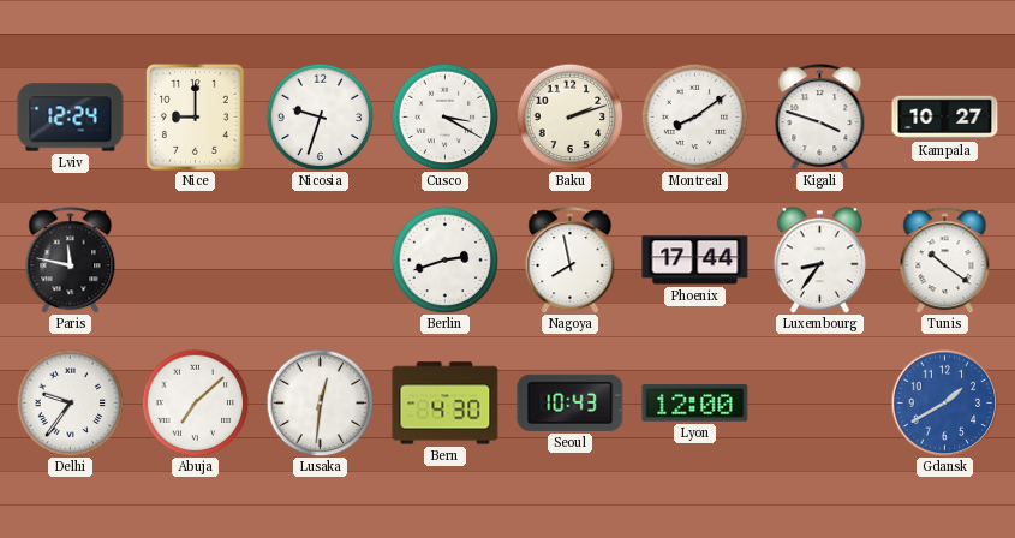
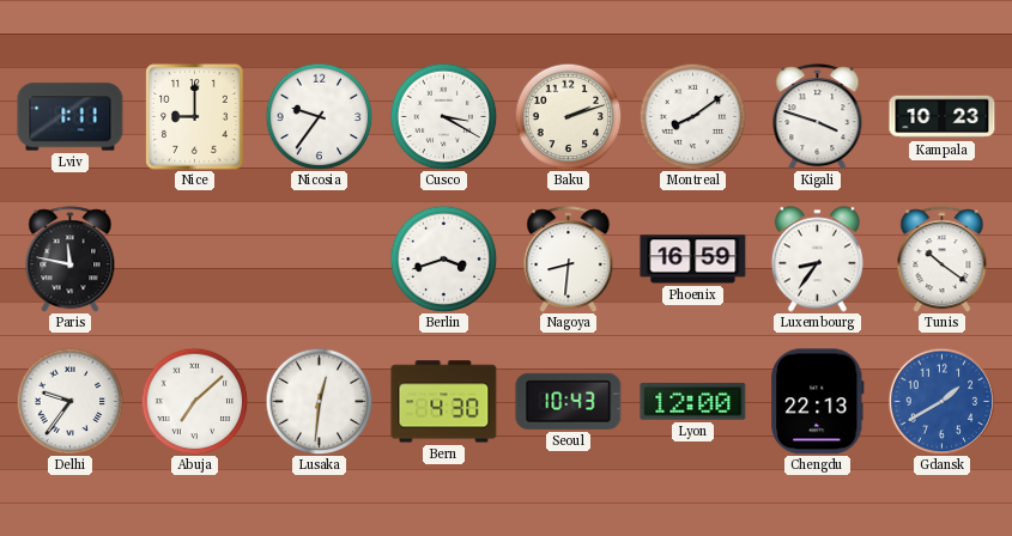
Lviv: 12:24 -> 1:11
Nicosia: 9:33 -> 9:36
Kampala: 10:27 -> 10:23
Berlin: 2:42 -> 3:42
Nagoya: 7:58 -> 8:31
Phoenix: 17:44 -> 16:59
Chengdu: none -> 22:13
